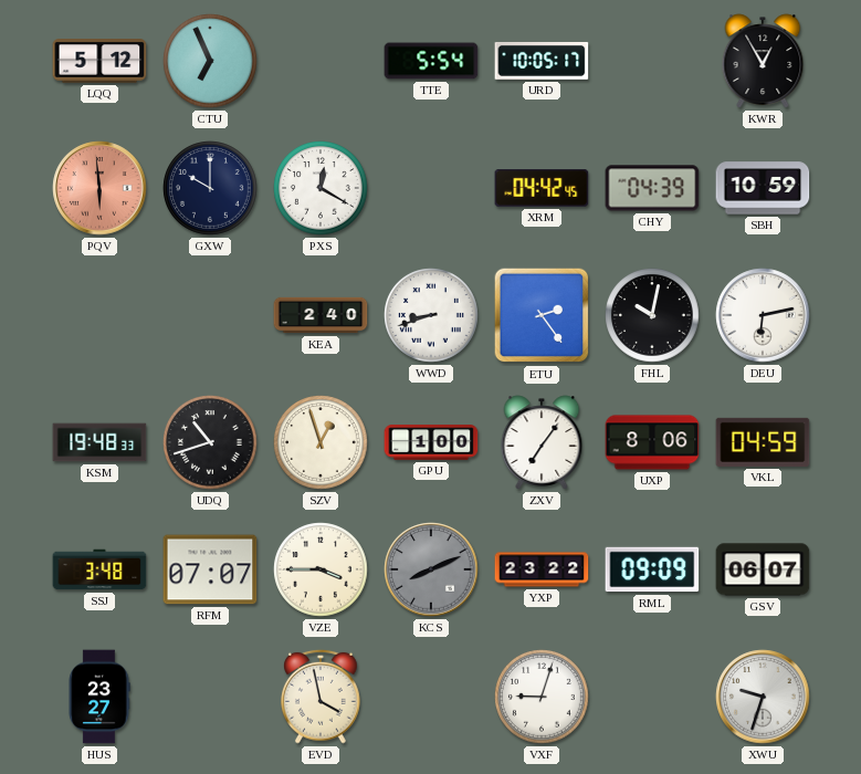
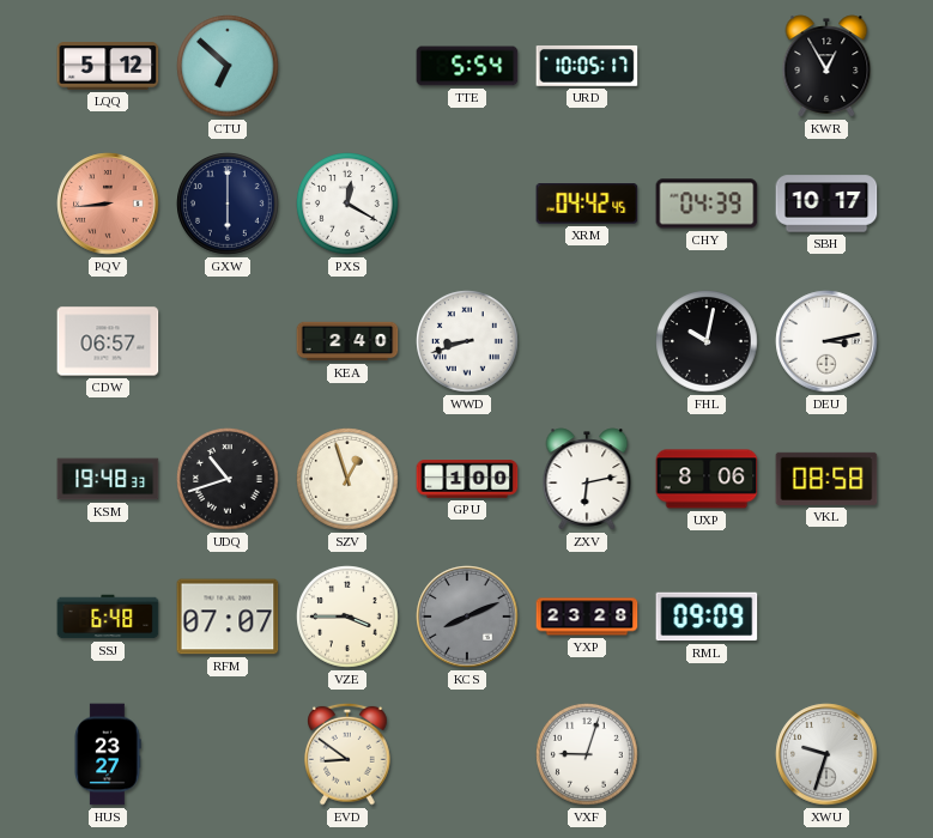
CTU: 6:56 -> 6:52
PQV: 5:59 -> 8:44
GXW: 10:00 -> 6:00
SBH: 10:59 -> 10:17
CDW: none -> 06:57
ETU: 2:24 -> none
DEU: 6:13 -> 3:13
ZXV: 7:06 -> 6:13
VKL: 04:59 -> 08:58
SSJ: 3:48 -> 6:48
YXP: 23:22 -> 23:28
GSV: 06:07 -> none
EVD: 3:58 -> 8:51
